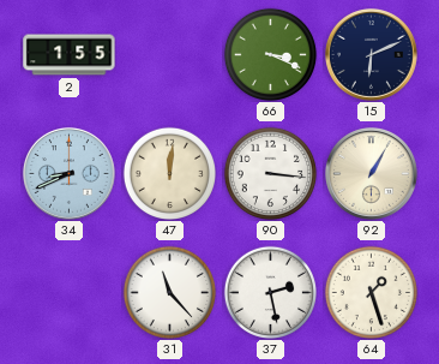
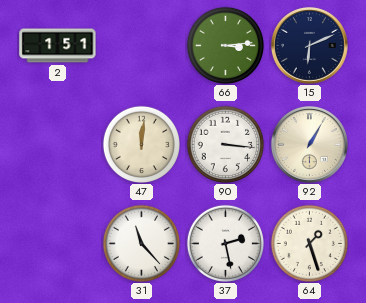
2: 1:55 -> 1:51
66: 3:19 -> 3:14
34: 8:41 -> none
